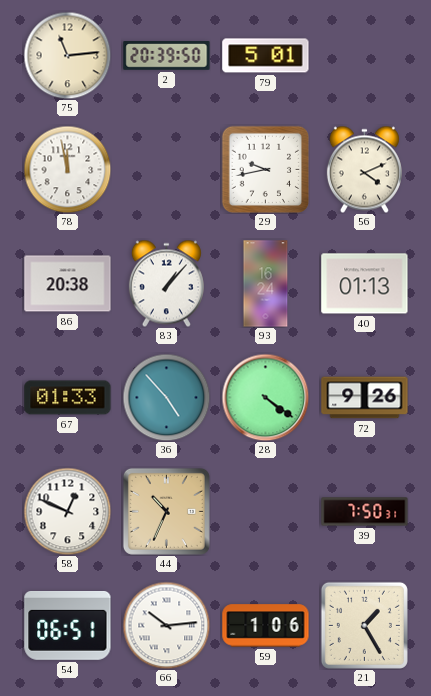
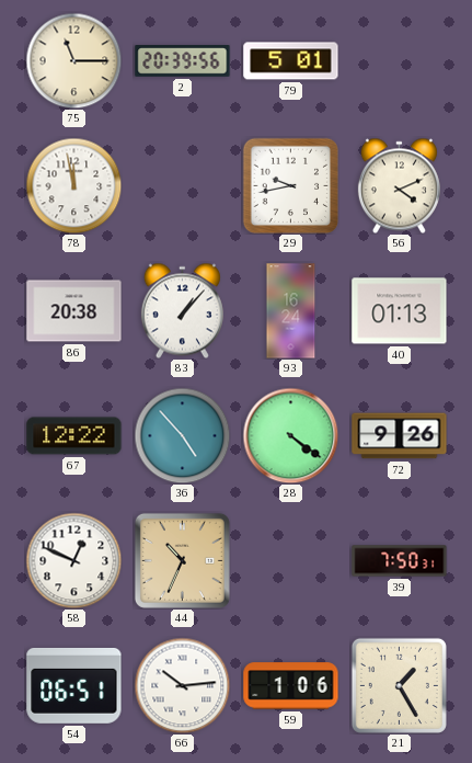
75: 11:14 -> 11:15
2: 20:39:50 -> 20:39:56
67: 01:33 -> 12:22
